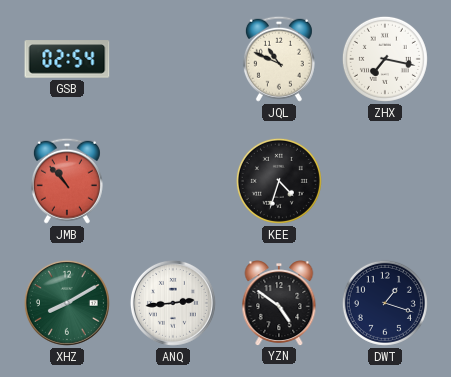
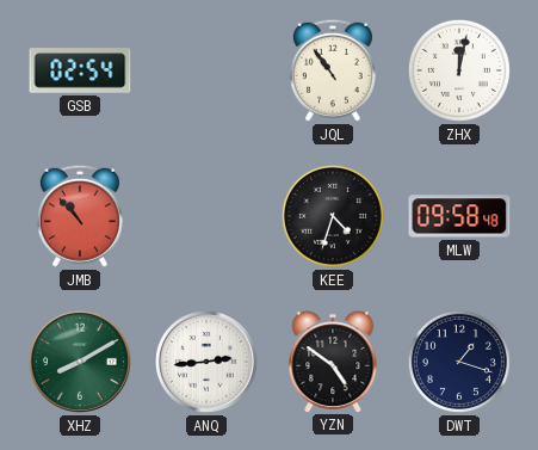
JQL: 10:49 -> 10:54
ZHX: 7:17 -> 12:02
MLW: none -> 09:58
